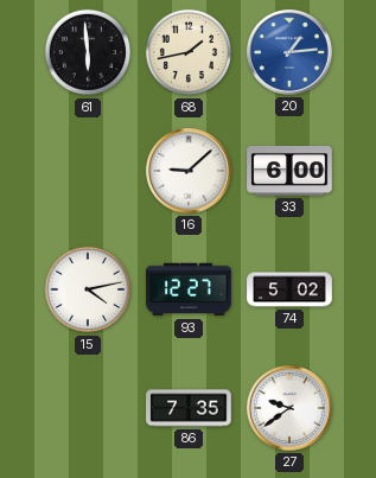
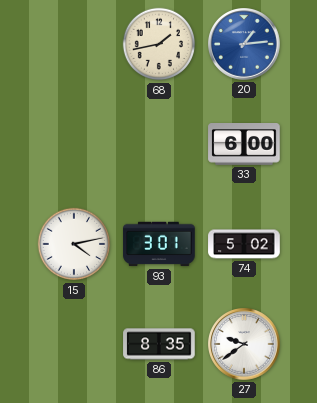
61: 5:59 -> none
16: 9:08 -> none
93: 12:27 -> 3:01
86: 7:35 -> 8:35
